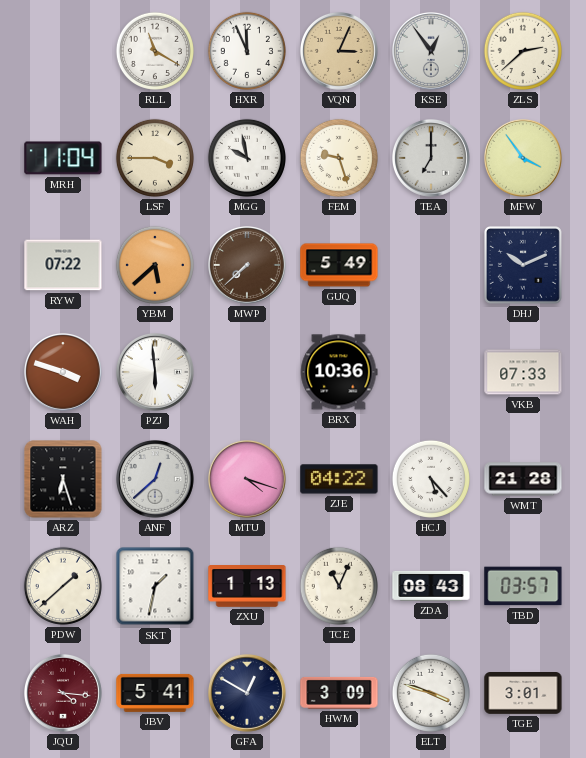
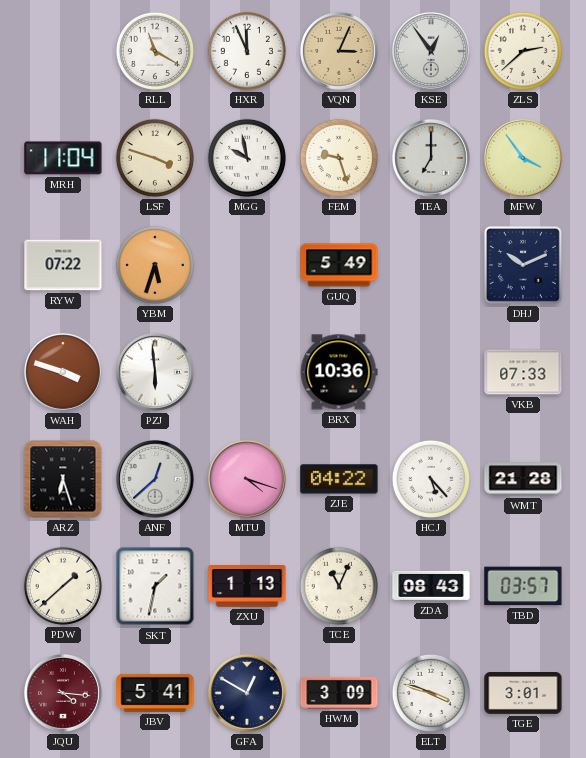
LSF: 3:45 -> 3:48
YBM: 5:38 -> 5:33
MWP: 7:38 -> none
